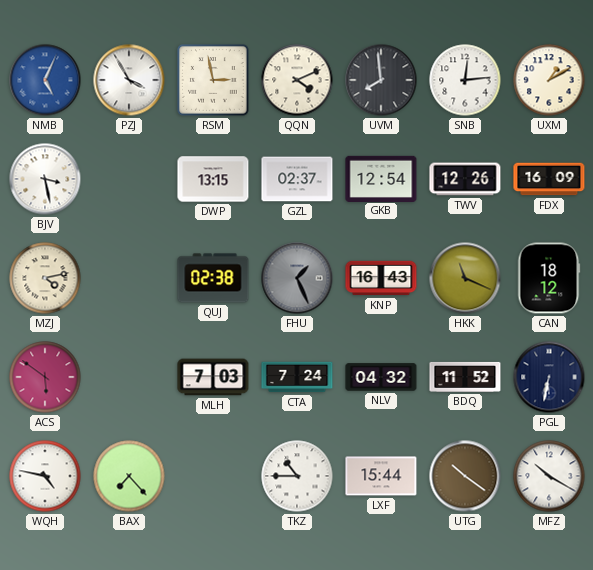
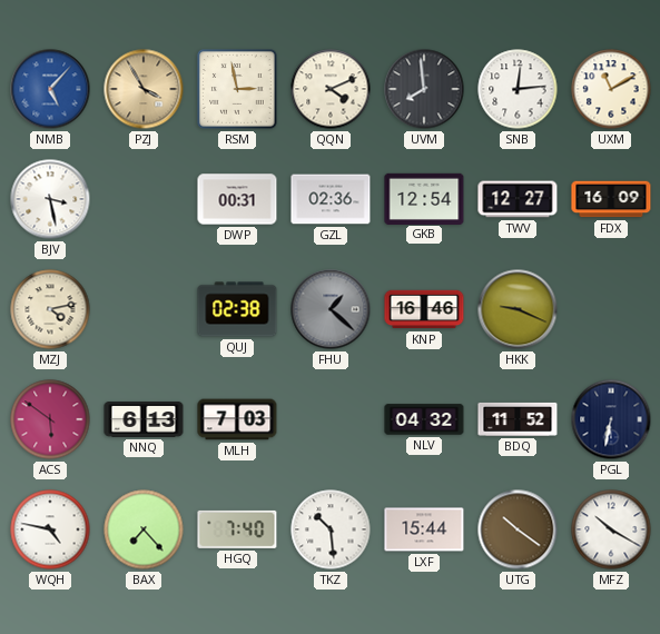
NMB: 5:04 -> 5:07
PZJ dial: white -> champagne
UXM: 1:10 -> 11:10
DWP: 13:15 -> 00:31
GZL: 02:37 -> 02:36
TWV: 12:26 -> 12:27
FHU: 1:26 -> 1:22
KNP: 16:43 -> 16:46
HKK: 11:19 -> 9:19
CAN: 18:12 -> none
NNQ: none -> 6:13
CTA: 7:24 -> none
HGQ: none -> 7:40
TKZ: 10:45 -> 10:29
